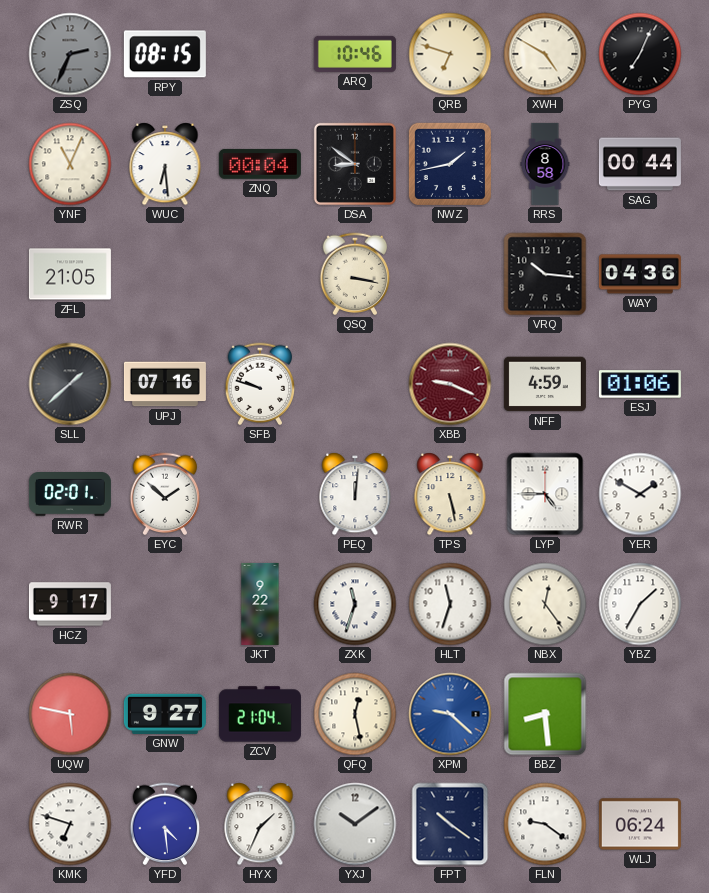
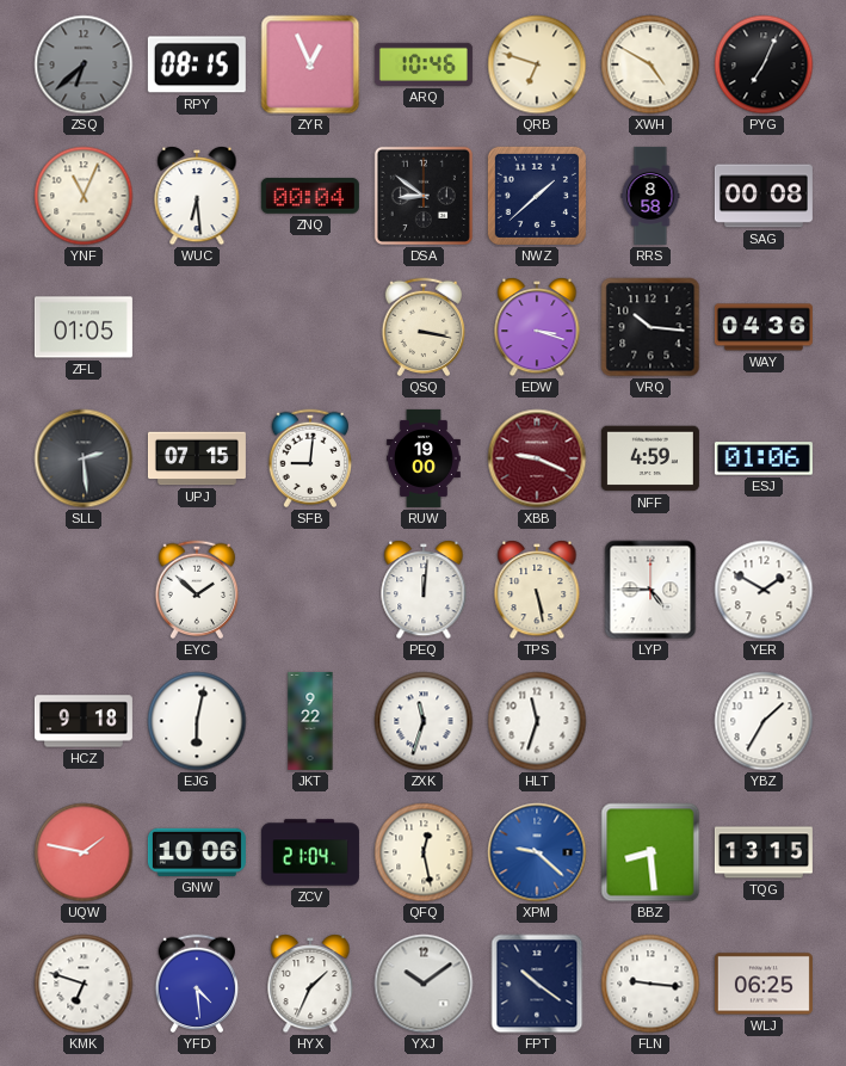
ZSQ: 2:34 -> 6:38
ZYR: none -> 12:56
NWZ: 1:43 -> 1:38
SAG: 00:44 -> 00:08
ZFL: 21:05 -> 01:05
EDW: none -> 3:18
SLL: 1:38 -> 2:29
UPJ: 07:16 -> 07:15
SFB: 9:48 -> 9:01
RUW: none -> 19:00
RWR: 02:01 -> none
HCZ: 9:17 -> 9:18
EJG: none -> 6:02
NBX: 12:24 -> none
UQW: 5:47 -> 1:47
GNW: 9:27 -> 10:06
TQG: none -> 13:15
FLN: 9:21 -> 9:16
WLJ: 06:24 -> 06:25
